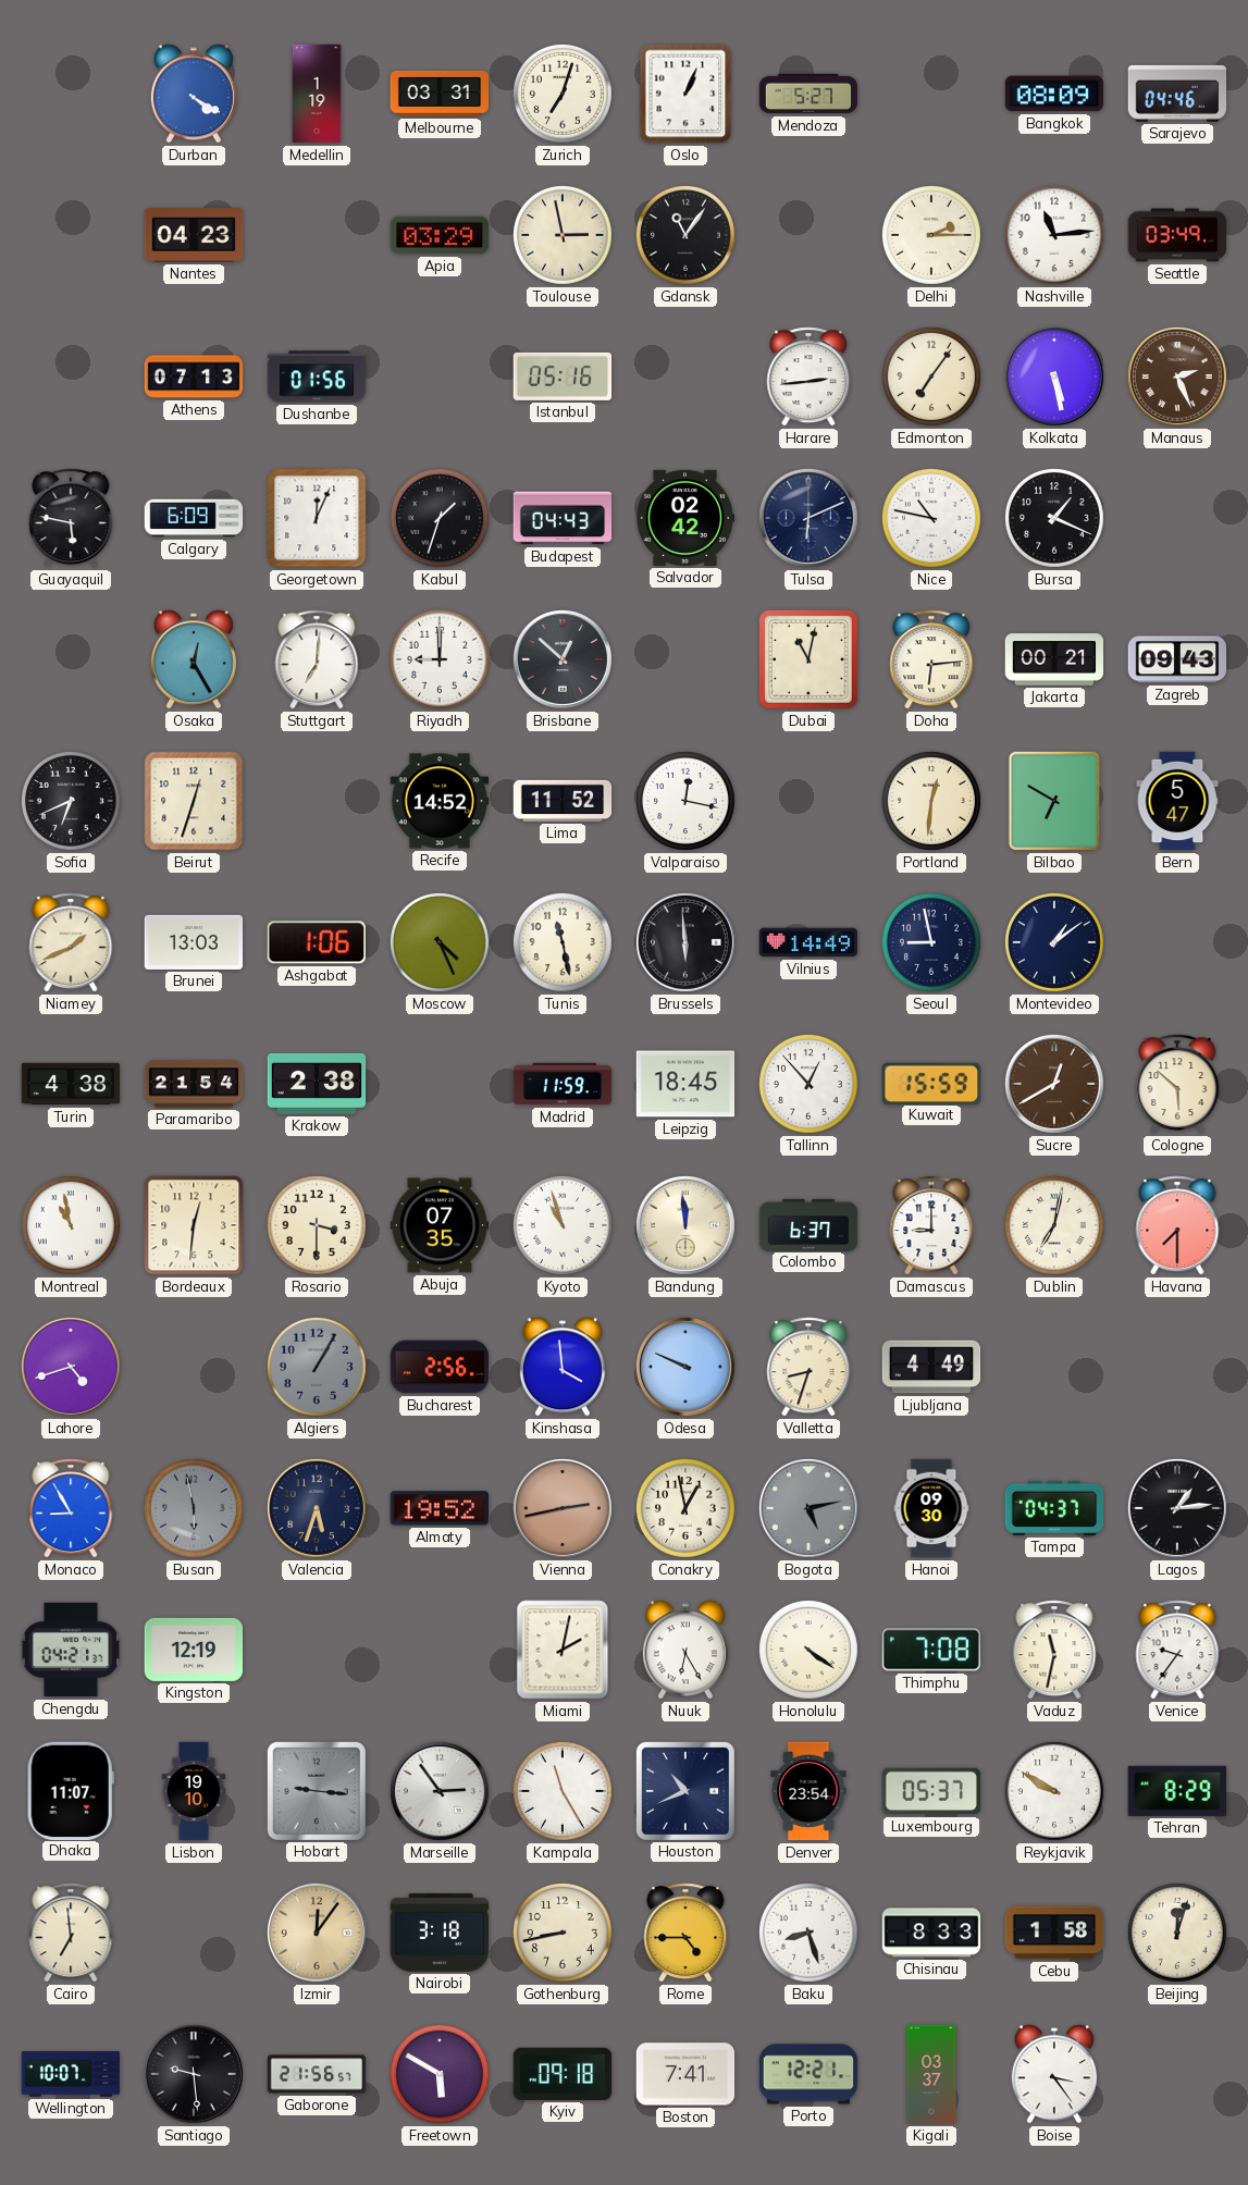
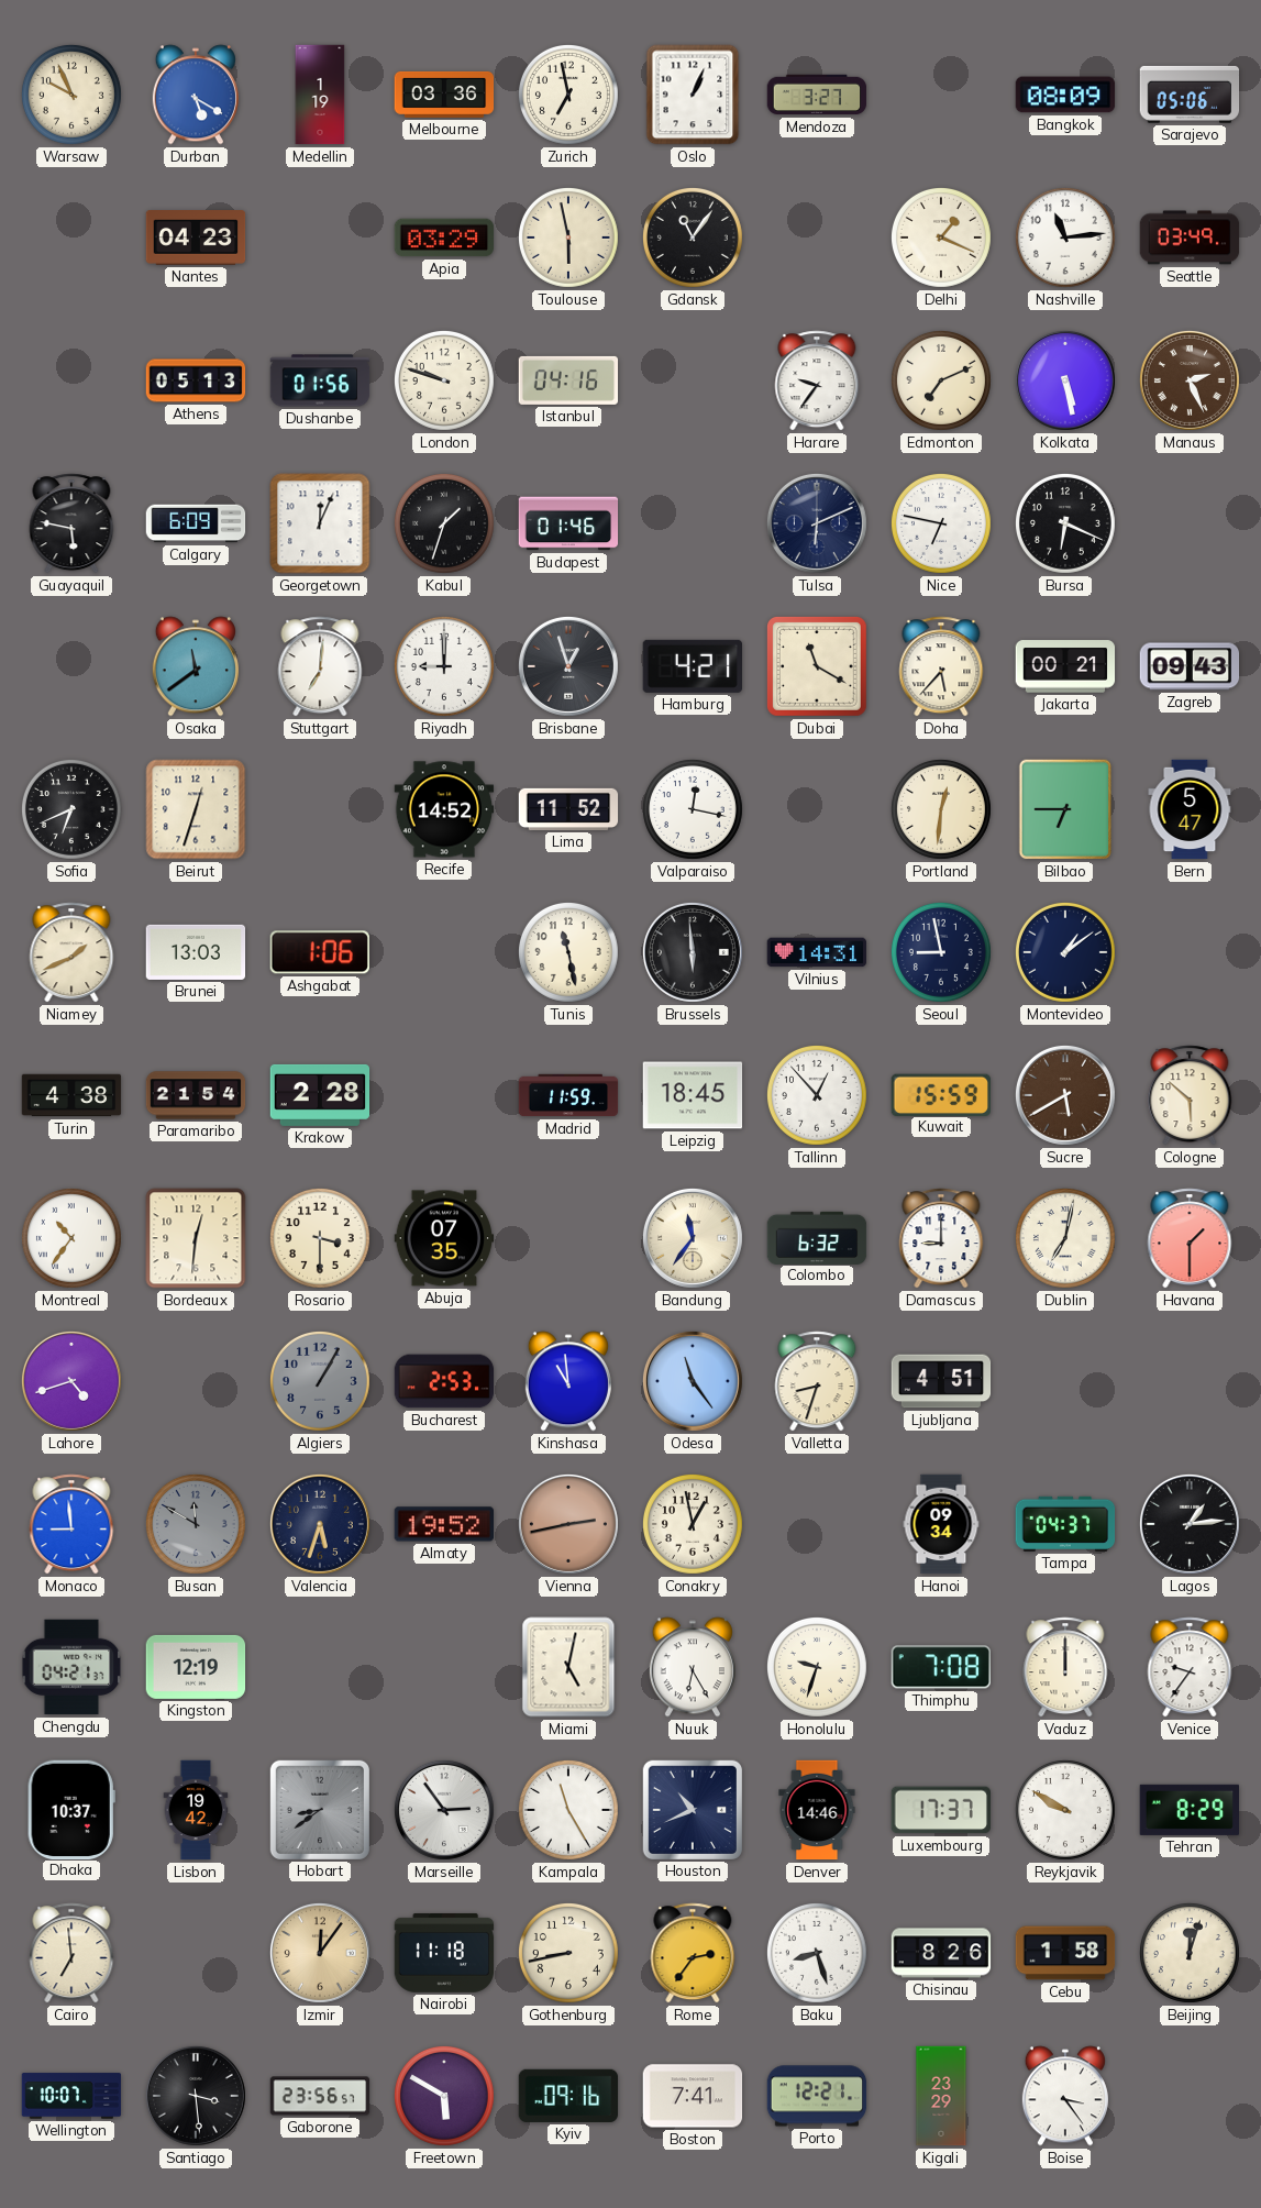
Warsaw: none -> 9:56
Durban: 4:20 -> 5:20
Melbourne: 03:31 -> 03:36
Zurich: 7:03 -> 6:58
Mendoza: 5:27 -> 3:27
Sarajevo: 04:46 -> 05:06
Toulouse: 2:58 -> 5:58
Delhi: 2:15 -> 1:19
Athens: 07:13 -> 05:13
London: none -> 9:48
Istanbul: 05:16 -> 04:16
Harare: 2:44 -> 9:36
Edmonton: 7:06 -> 7:11
Budapest: 04:43 -> 01:46
Salvador: 02:42 -> none
Nice: 10:47 -> 6:47
Bursa: 1:19 -> 6:19
Osaka: 12:25 -> 11:39
Brisbane: 12:52 -> 12:57
Hamburg: none -> 4:21
Dubai: 11:02 -> 11:20
Doha: 6:14 -> 5:37
Bilbao: 6:50 -> 6:45
Moscow: 4:26 -> none
Vilnius: 14:49 -> 14:31
Krakow: 2:38 -> 2:28
Sucre: 12:40 -> 5:40
Montreal: 10:58 -> 10:36
Kyoto: 10:57 -> none
Bandung: 11:59 -> 11:36
Colombo: 6:37 -> 6:32
Havana: 7:30 -> 1:30
Bucharest: 2:56 -> 2:53
Kinshasa: 3:59 -> 10:59
Odesa: 9:49 -> 11:24
Ljubljana: 4:49 -> 4:51
Monaco: 8:55 -> 8:59
Busan: 5:58 -> 11:50
Bogota: 5:13 -> none
Hanoi: 09:30 -> 09:34
Miami: 2:02 -> 5:02
Honolulu: 4:21 -> 9:33
Vaduz: 11:32 -> 12:00
Dhaka: 11:07 -> 10:37
Lisbon: 19:10 -> 19:42
Hobart: 9:16 -> 8:39
Denver: 23:54 -> 14:46
Luxembourg: 05:37 -> 17:37
Nairobi: 3:18 -> 11:18
Rome: 4:45 -> 2:36
Chisinau: 8:33 -> 8:26
Santiago: 9:29 -> 3:29
Gaborone: 21:56 -> 23:56
Kyiv: 09:18 -> 09:16
Kigali: 03:37 -> 23:29
